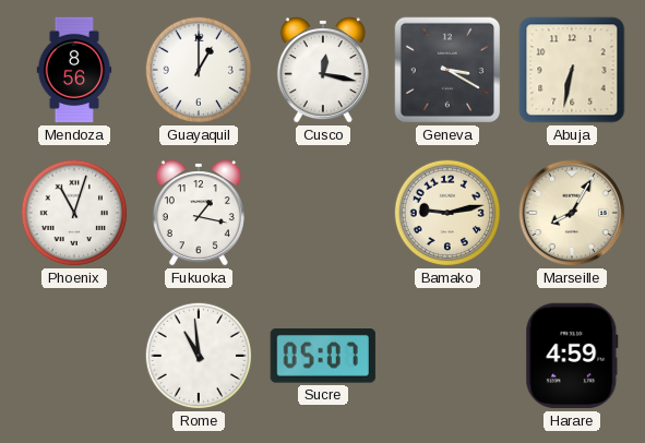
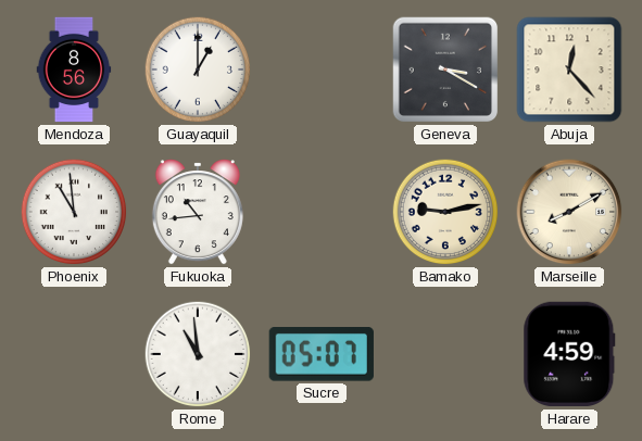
Cusco: 12:17 -> none
Abuja: 6:32 -> 12:23
Phoenix: 11:03 -> 10:59
Fukuoka: 1:17 -> 10:44
Marseille: 8:05 -> 8:10
